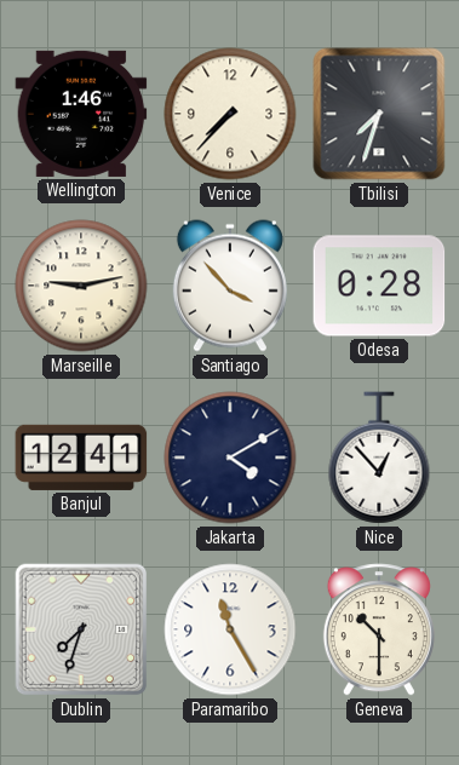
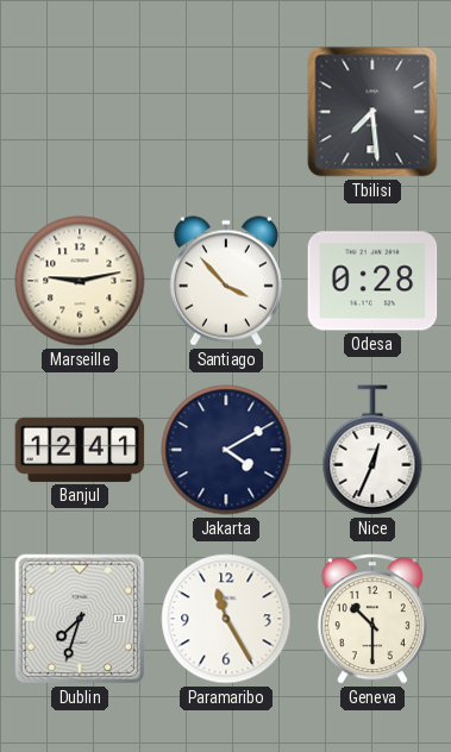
Wellington: 1:46 -> none
Venice: 7:37 -> none
Tbilisi: 7:33 -> 7:29
Nice: 12:53 -> 12:34
